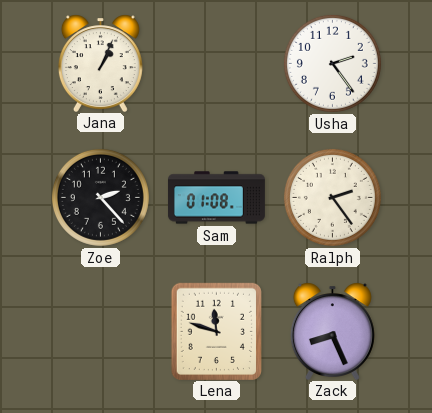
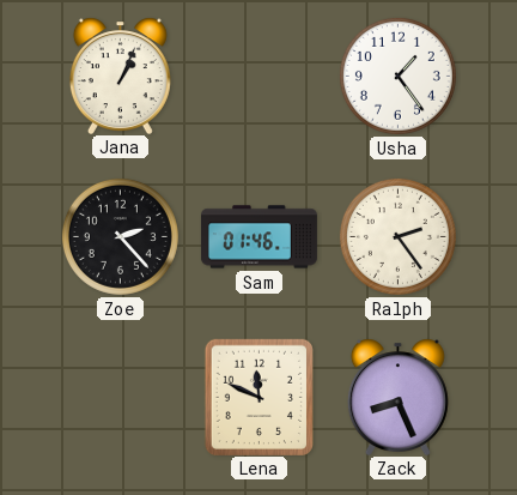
Usha: 2:24 -> 1:24
Sam: 01:08 -> 01:46
Lena: 11:48 -> 11:49
